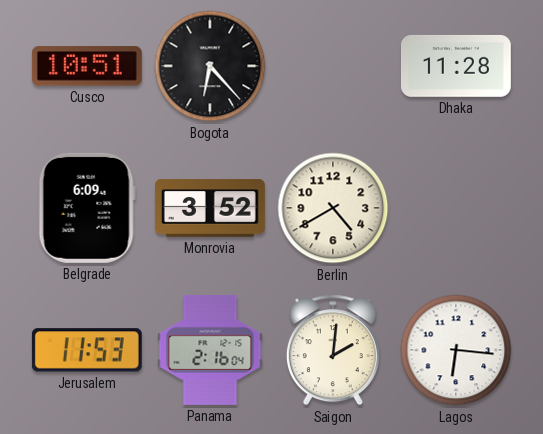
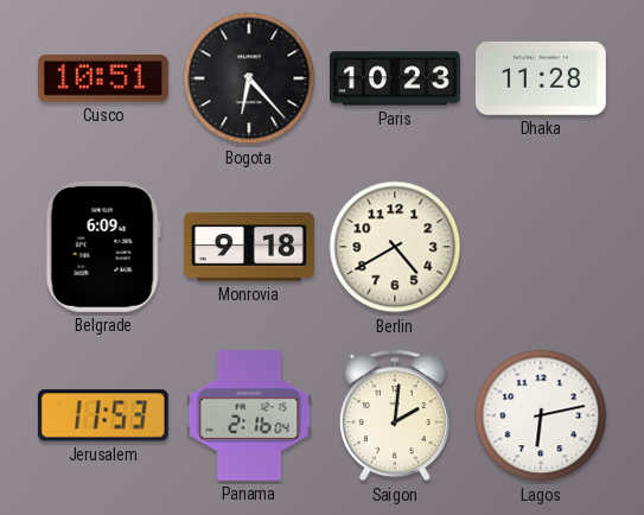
Paris: none -> 10:23
Monrovia: 3:52 -> 9:18
Lagos: 6:16 -> 6:13
